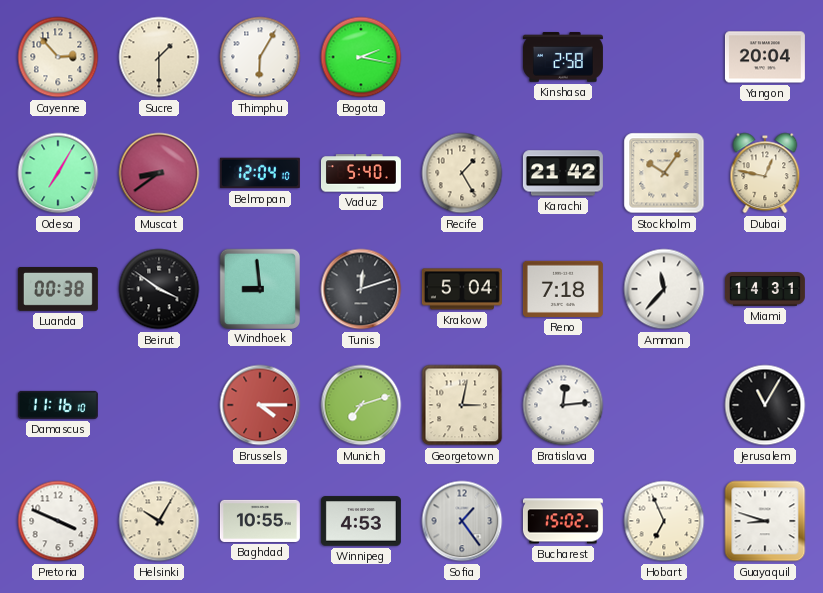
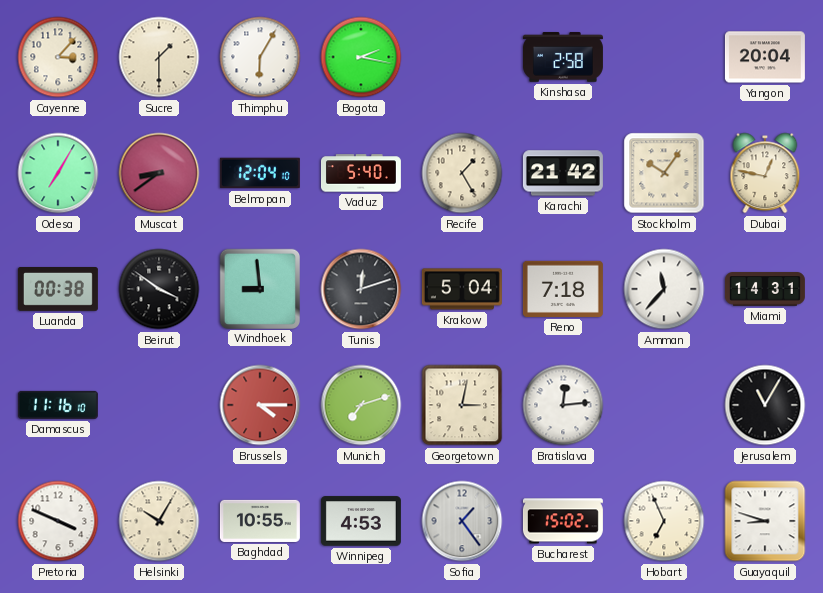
Cayenne: 2:53 -> 3:07
